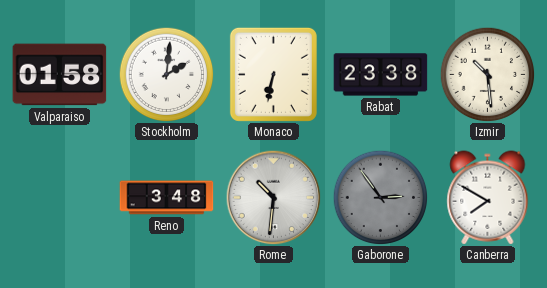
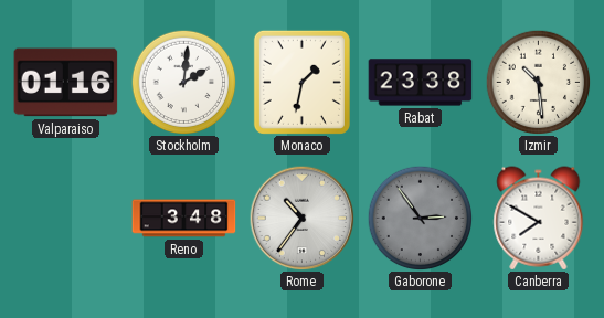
Valparaiso: 01:58 -> 01:16
Monaco: 6:32 -> 1:32
Rome: 10:31 -> 10:36
